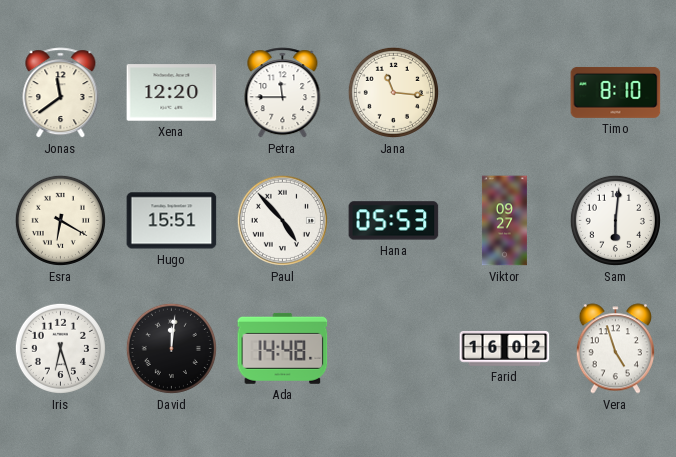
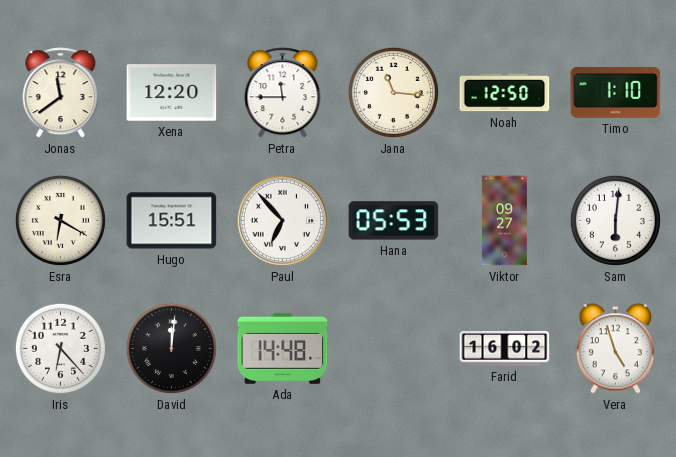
Noah: none -> 12:50
Timo: 8:10 -> 1:10
Paul: 4:53 -> 6:53
Iris: 6:27 -> 6:23
